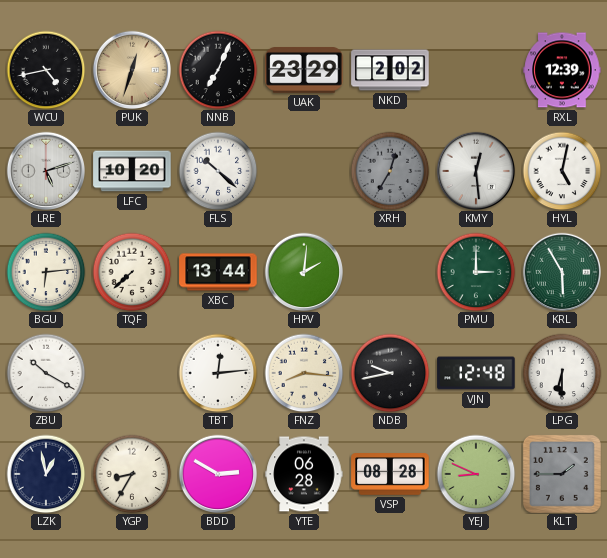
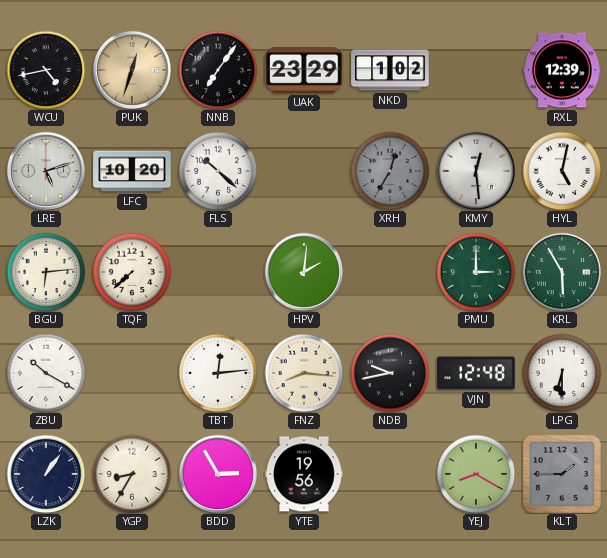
NNB: 7:04 -> 7:06
NKD: 2:02 -> 1:02
XBC: 13:44 -> none
LZK: 12:58 -> 1:06
BDD: 2:50 -> 2:55
YTE: 06:28 -> 19:56
VSP: 08:28 -> none
YEJ: 8:49 -> 8:20
